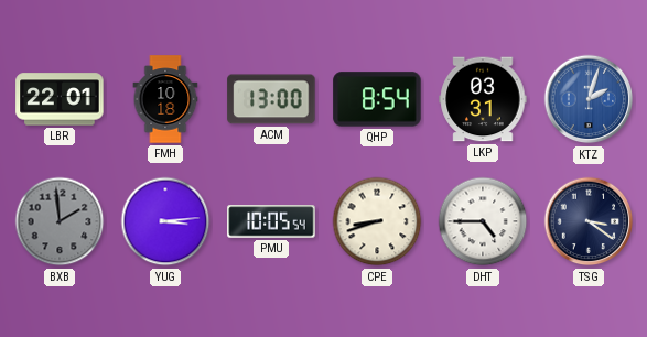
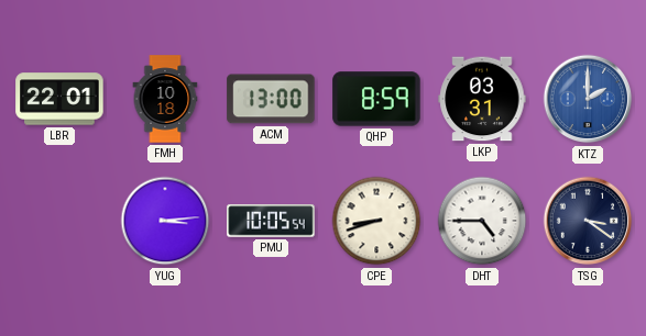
QHP: 8:54 -> 8:59
KTZ: 2:03 -> 2:00
BXB: 1:59 -> none
